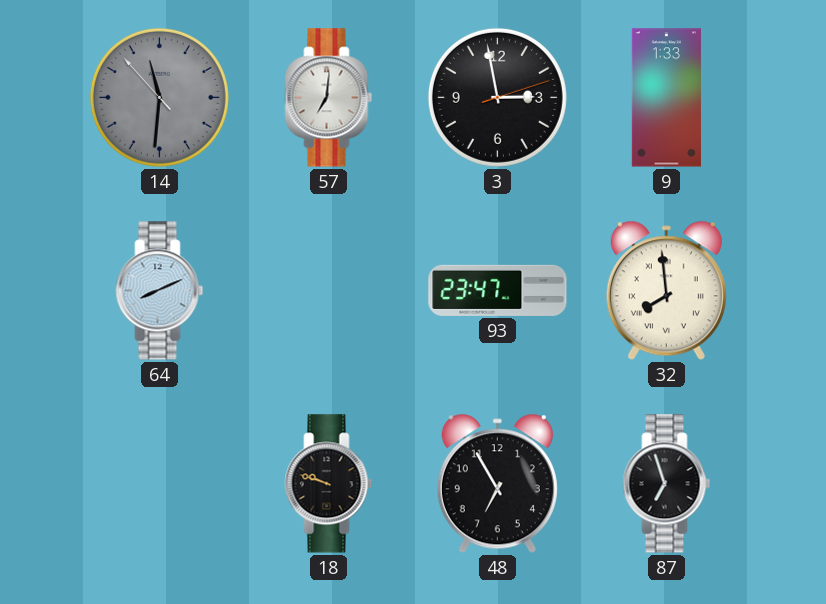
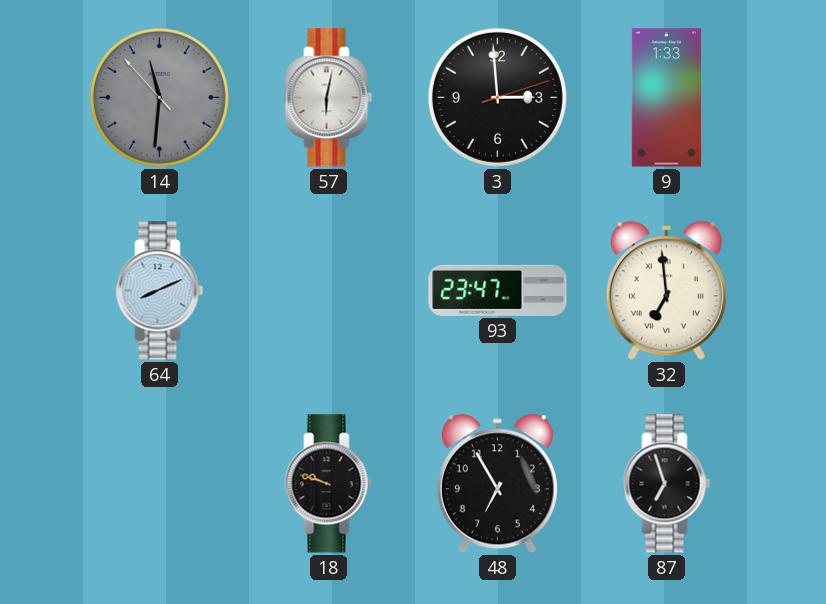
57: 7:01 -> 6:02
3: 2:58 -> 2:59
32: 7:59 -> 6:59
